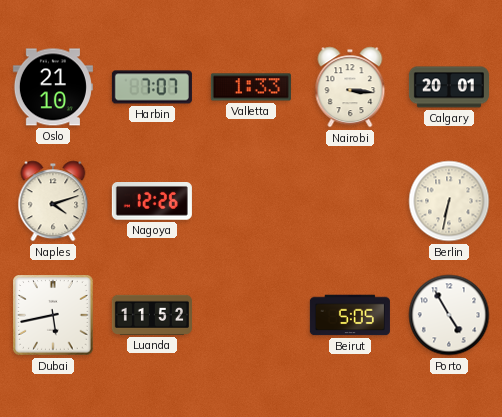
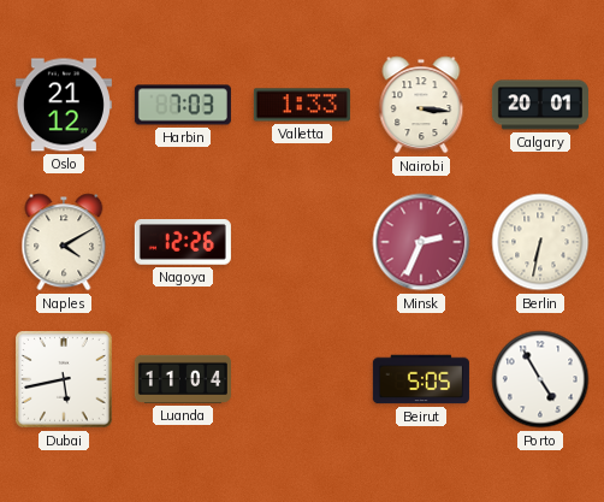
Oslo: 21:10 -> 21:12
Harbin: 7:07 -> 7:03
Naples: 4:12 -> 4:10
Minsk: none -> 2:34
Luanda: 11:52 -> 11:04
